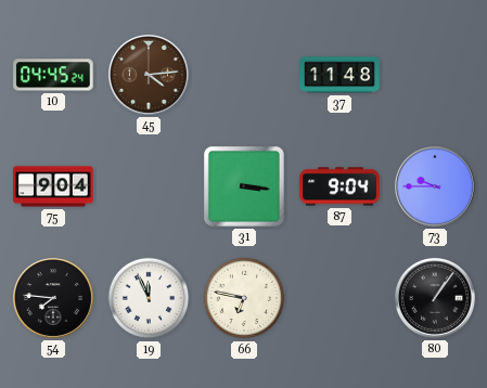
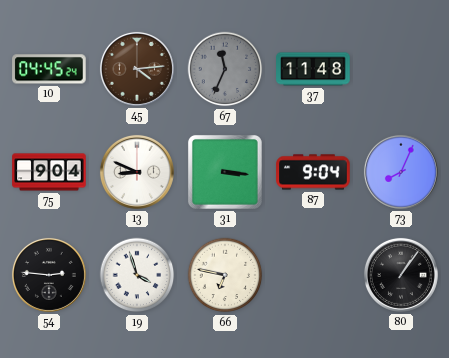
67: none -> 11:34
13: none -> 8:49
73: 9:45 -> 8:04
54: 7:46 -> 2:46
19: 11:56 -> 3:57
